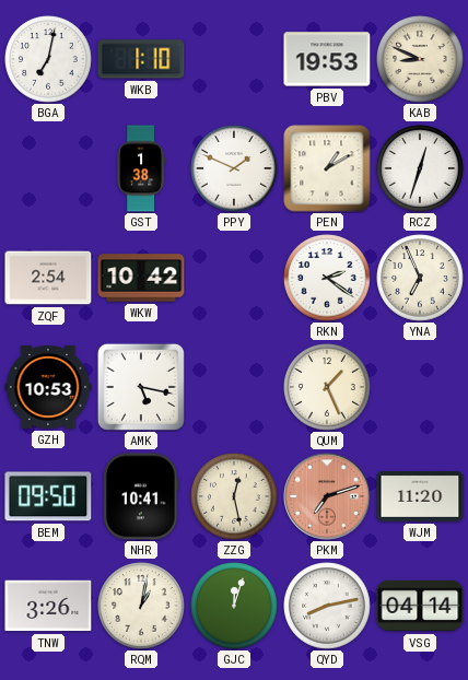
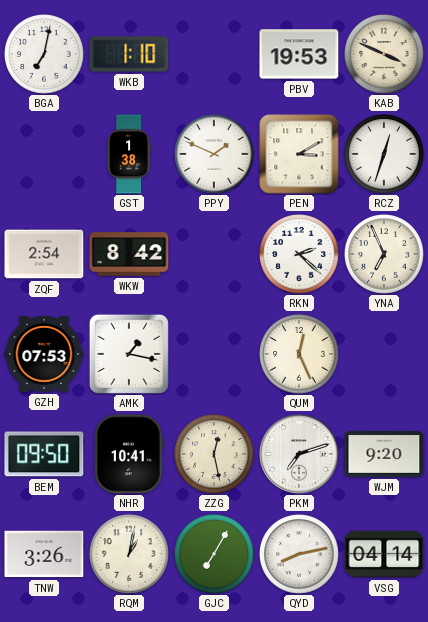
KAB: 8:49 -> 3:49
PEN: 1:10 -> 3:10
WKW: 10:42 -> 8:42
RKN: 2:21 -> 2:22
GZH: 10:53 -> 07:53
AMK: 5:17 -> 1:17
QUM: 1:26 -> 12:26
PKM dial: salmon -> white
WJM: 11:20 -> 9:20
GJC: 12:03 -> 7:05
